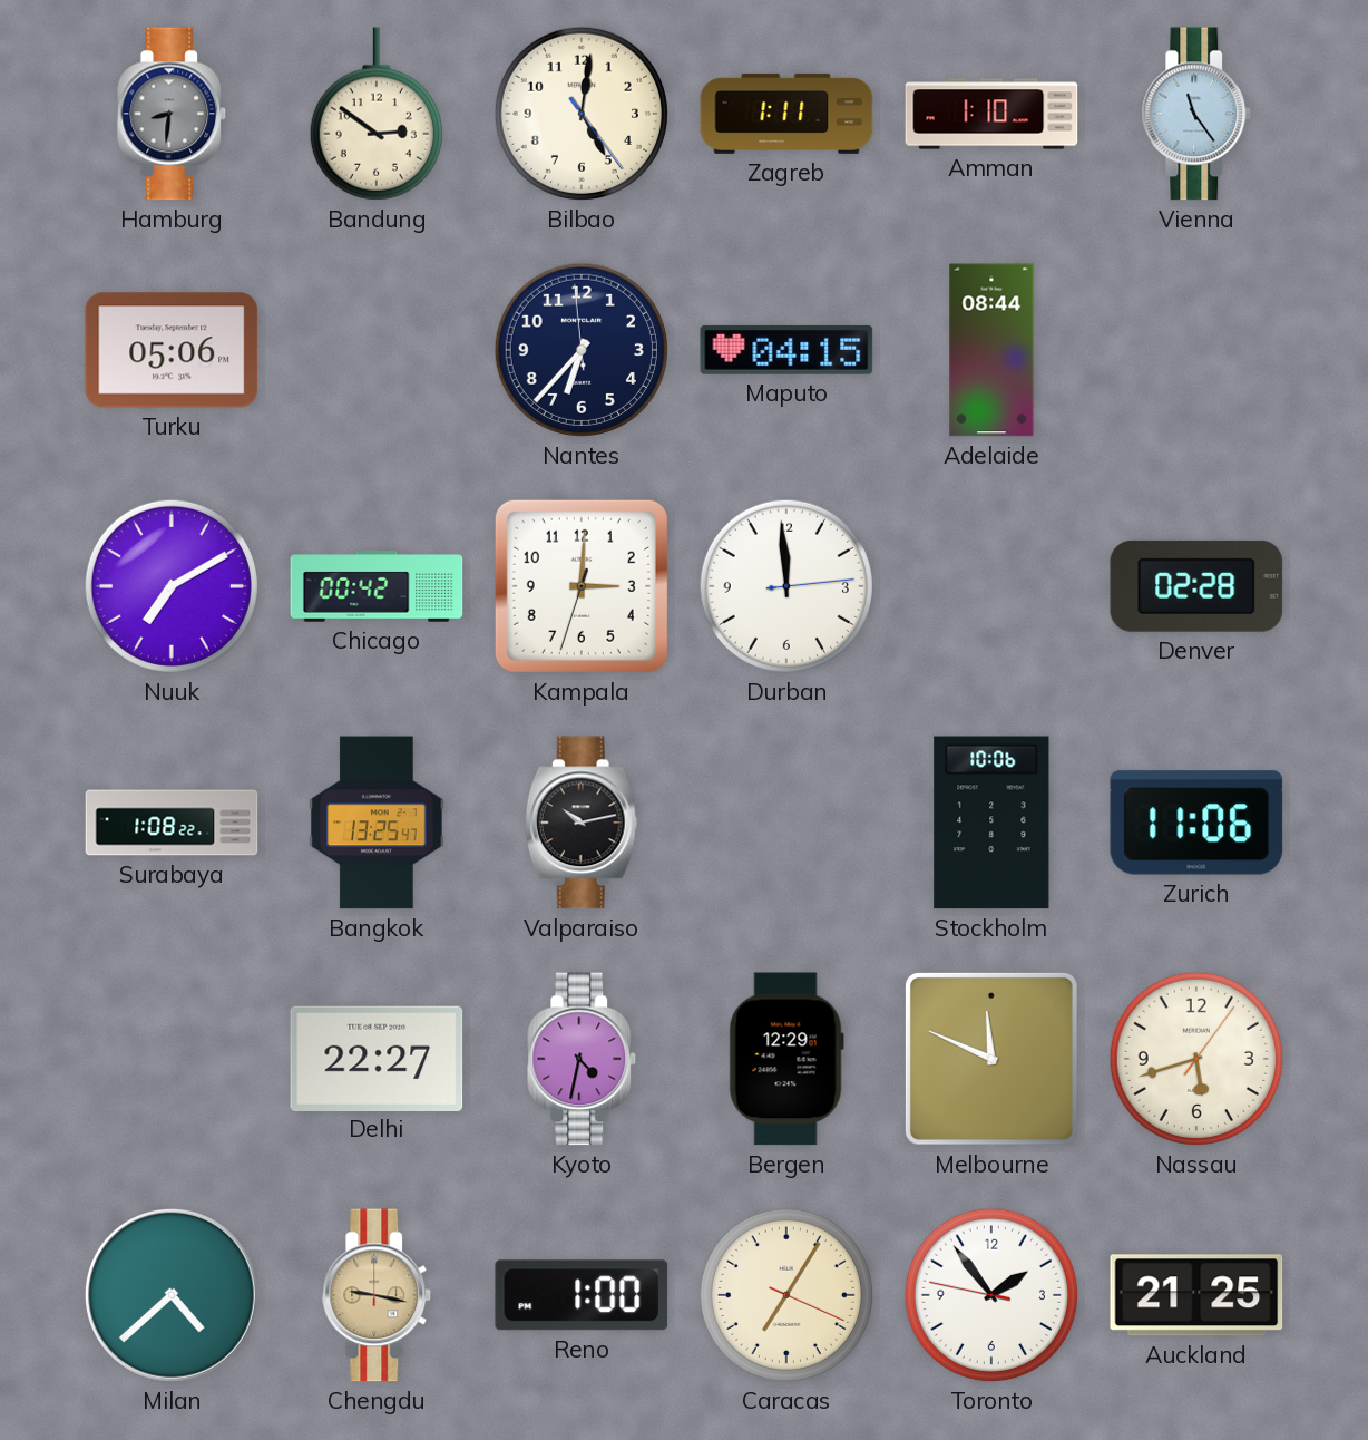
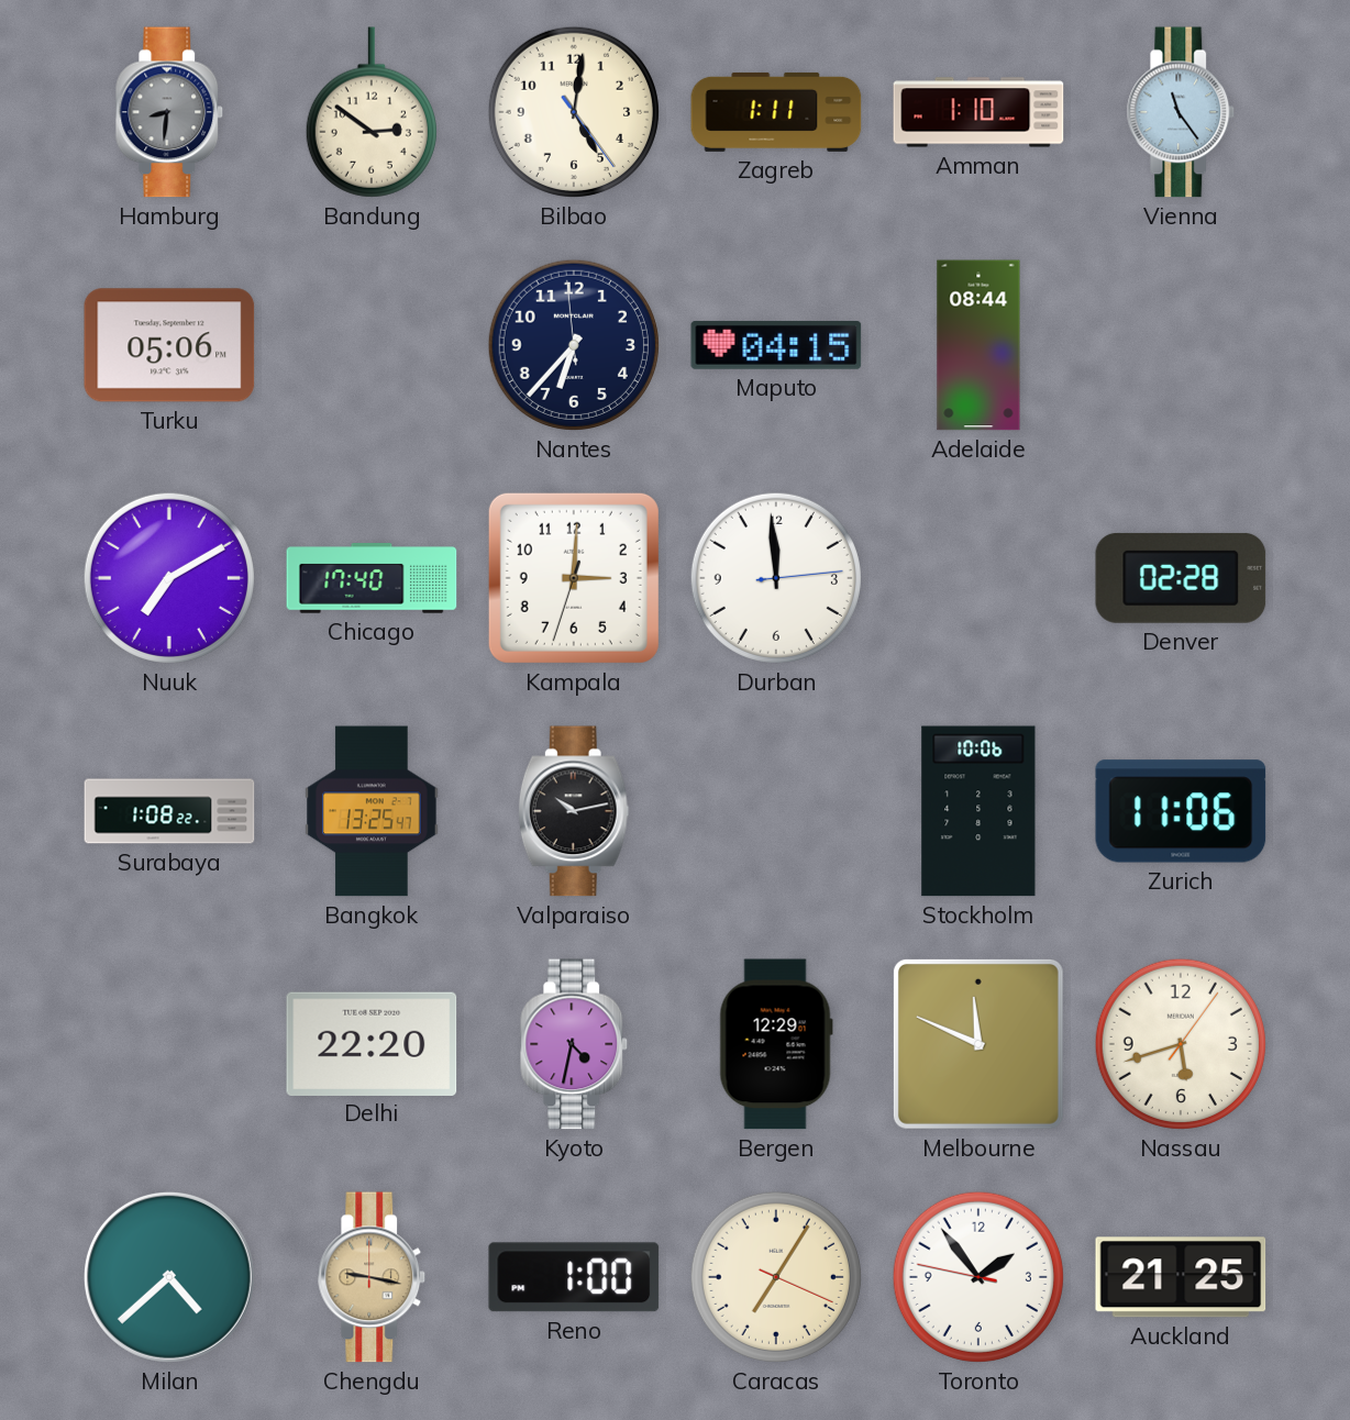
Chicago: 00:42 -> 17:40
Delhi: 22:27 -> 22:20
